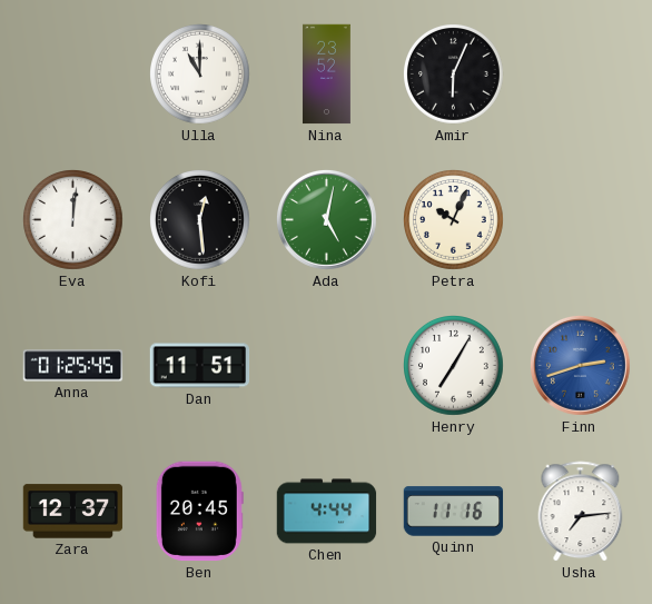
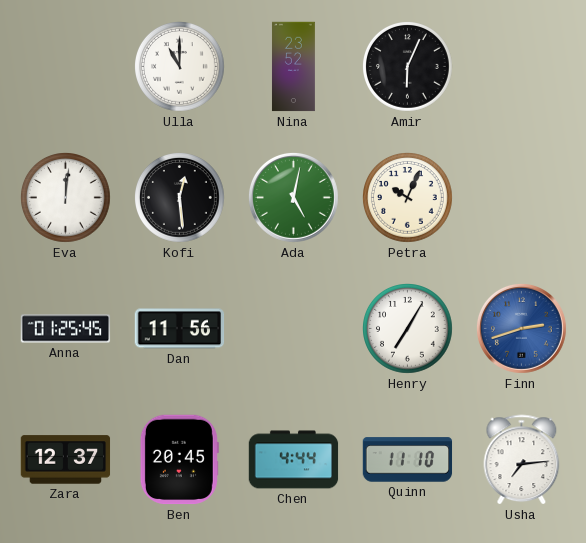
Dan: 11:51 -> 11:56
Quinn: 11:16 -> 11:10
